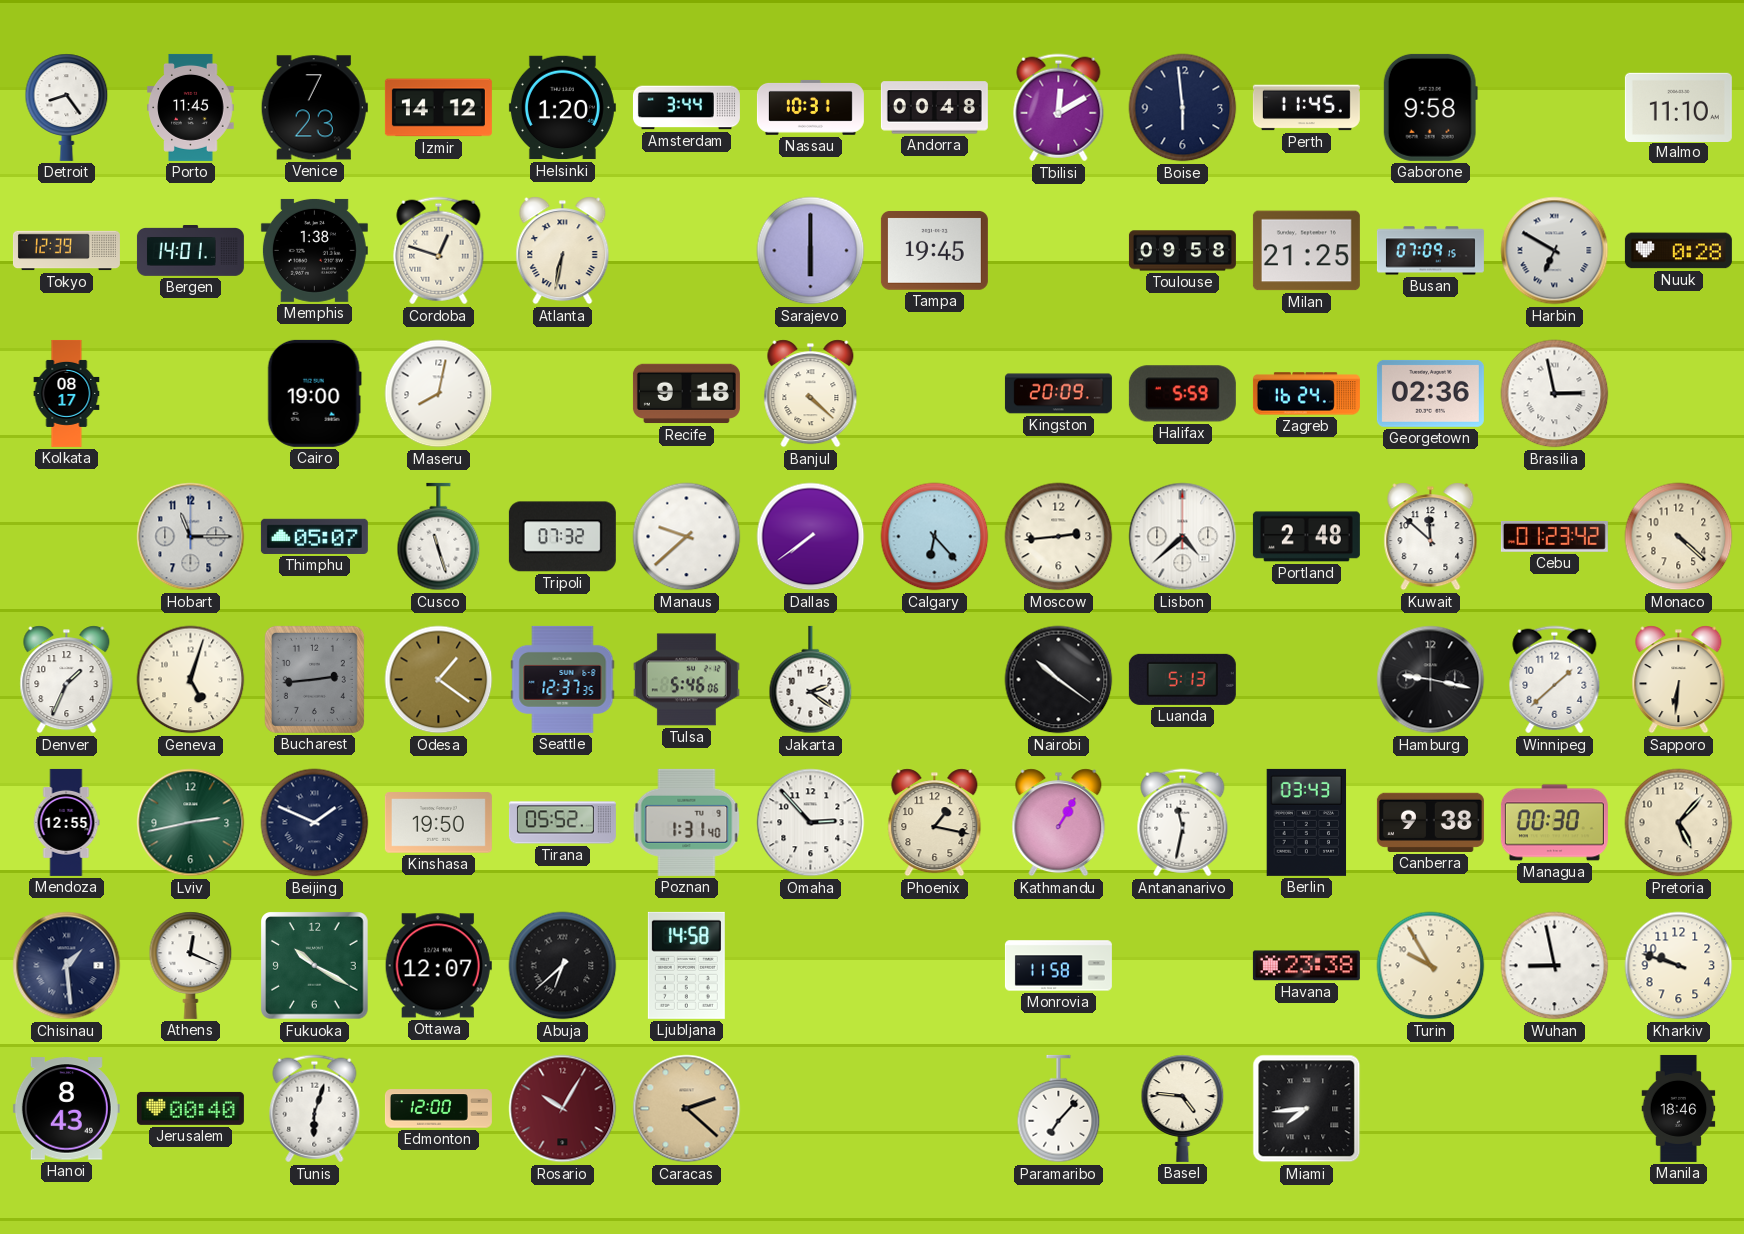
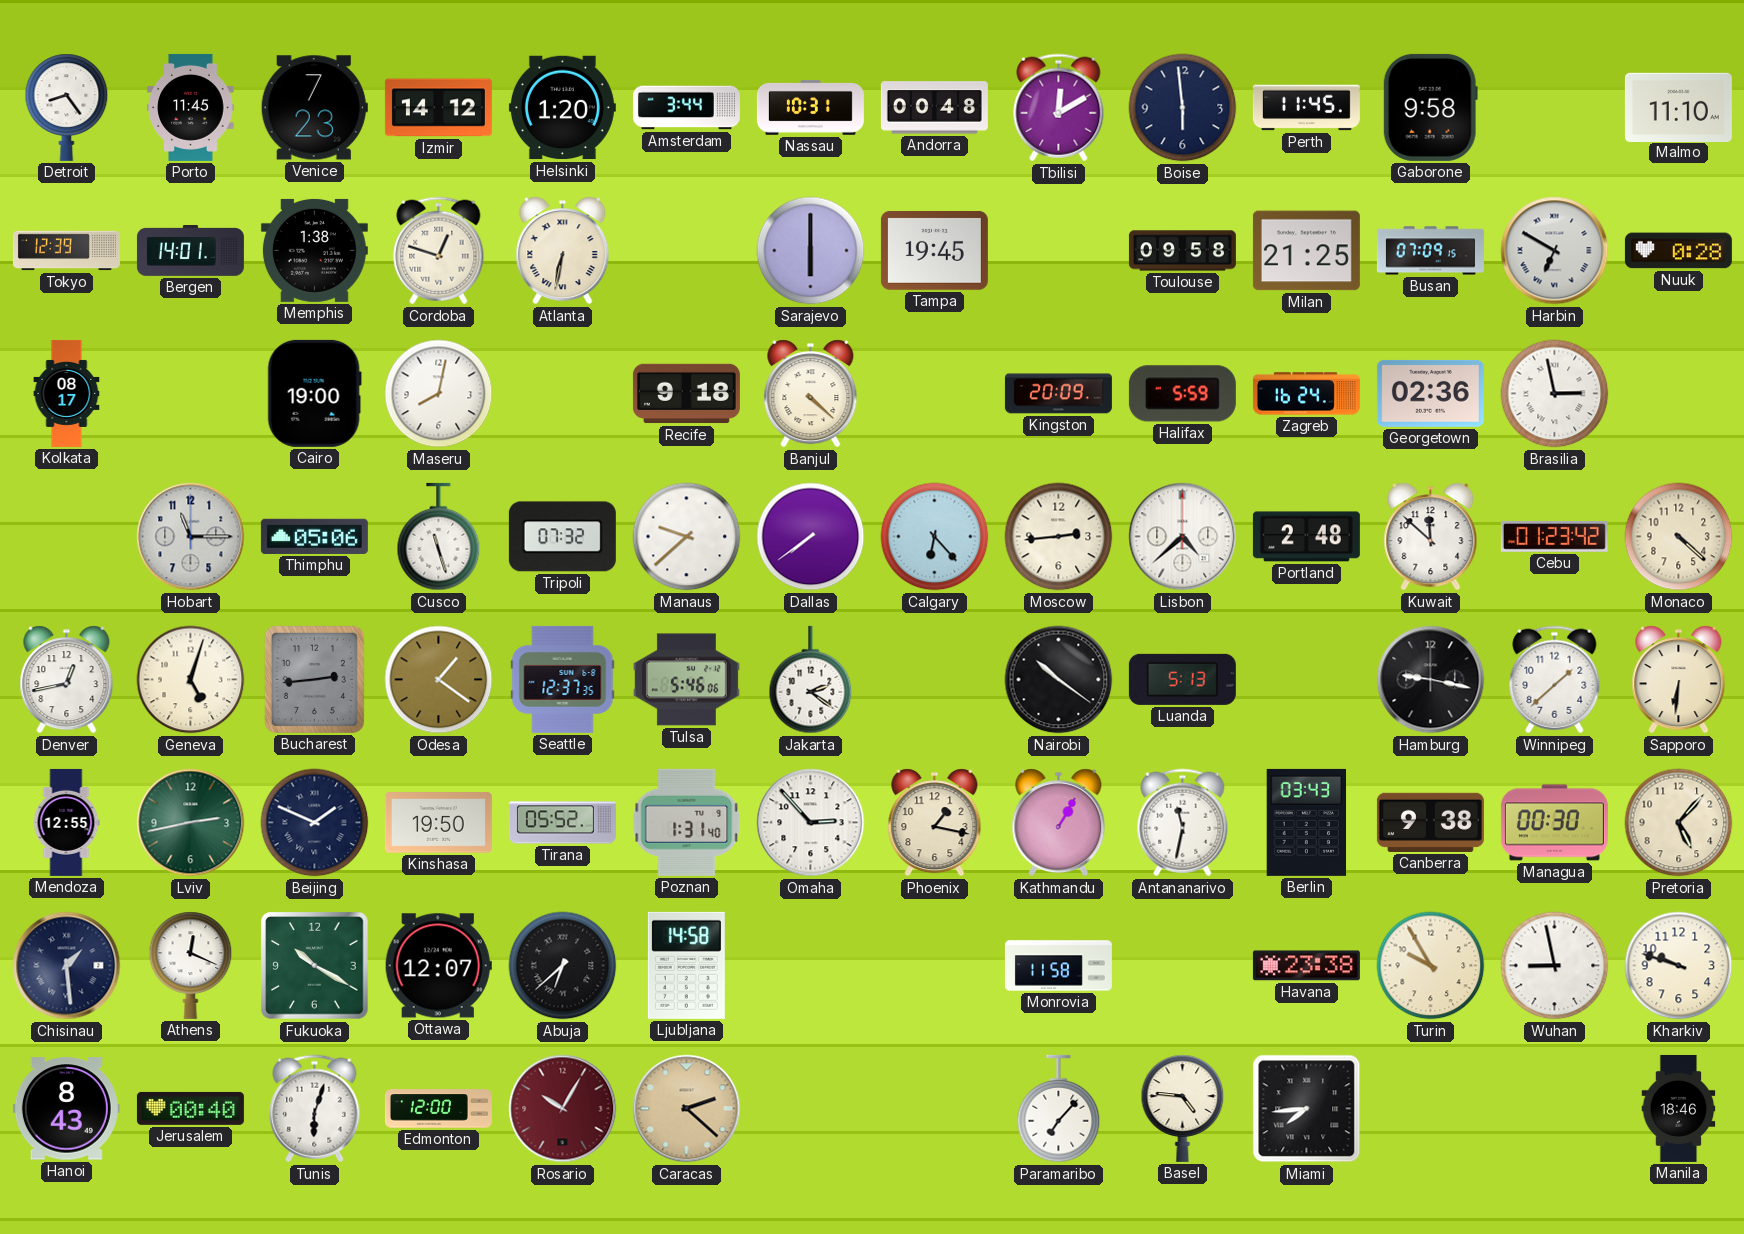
Thimphu: 05:07 -> 05:06
Denver: 1:34 -> 12:43
